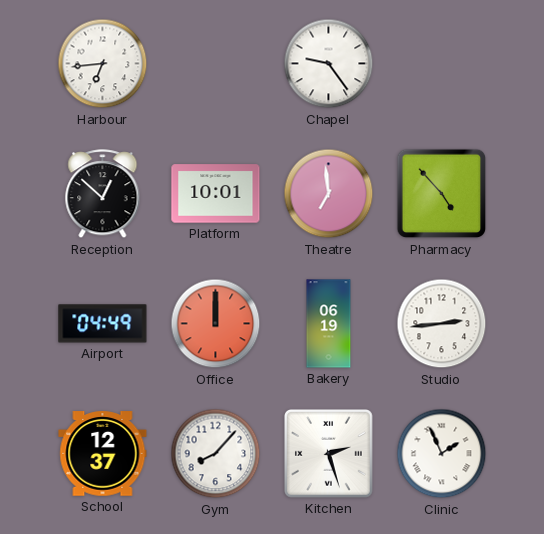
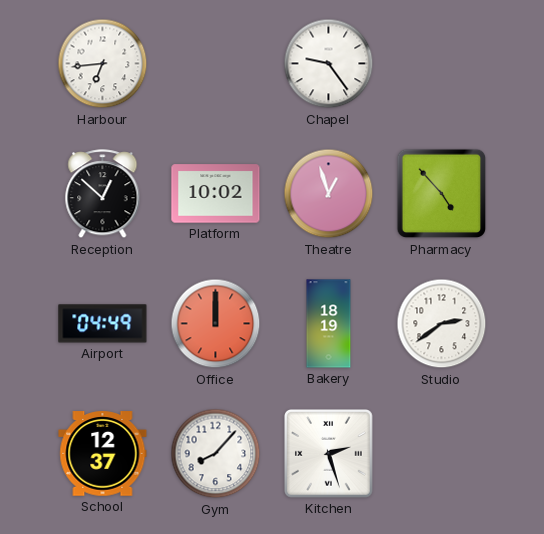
Platform: 10:01 -> 10:02
Theatre: 6:59 -> 12:57
Bakery: 06:19 -> 18:19
Studio: 2:44 -> 2:39
Clinic: 1:56 -> none
